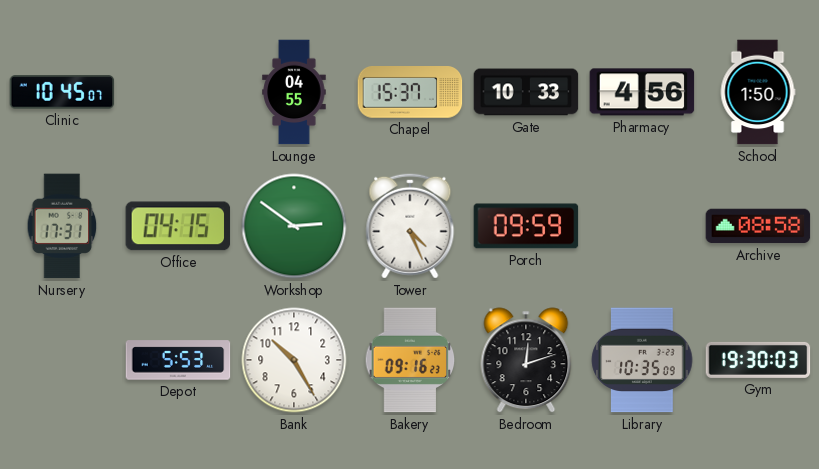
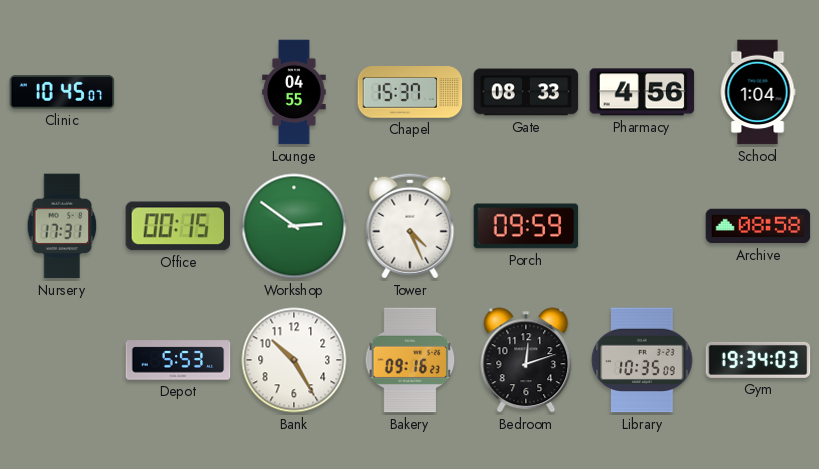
Gate: 10:33 -> 08:33
School: 1:50 -> 1:04
Office: 04:15 -> 00:15
Gym: 19:30 -> 19:34
